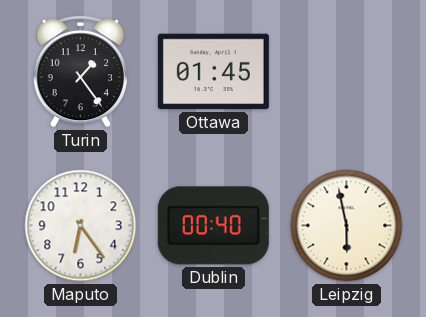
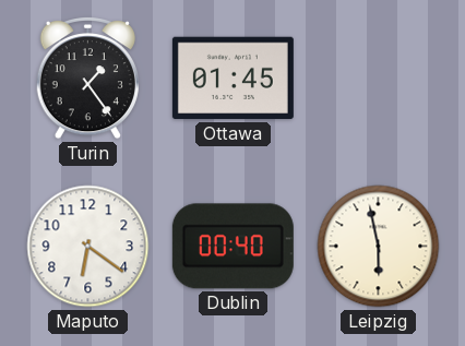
Maputo: 6:24 -> 6:21
